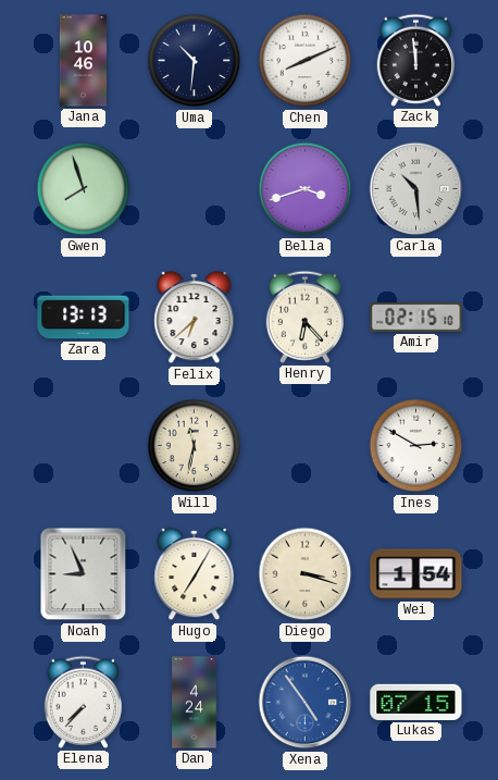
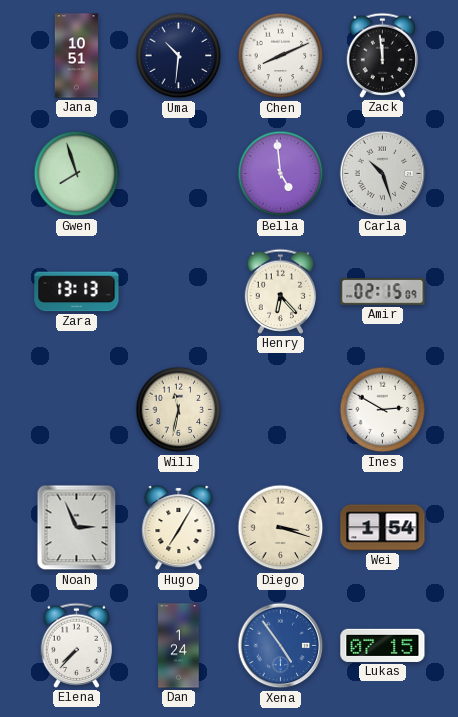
Jana: 10:46 -> 10:51
Bella: 3:42 -> 4:59
Carla: 10:29 -> 10:27
Felix: 6:38 -> none
Amir: 02:15:10 -> 02:15:09
Noah: 8:56 -> 2:56
Dan: 4:24 -> 1:24
